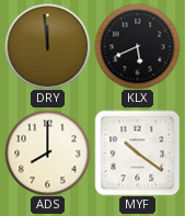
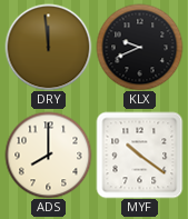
KLX: 5:41 -> 9:41
